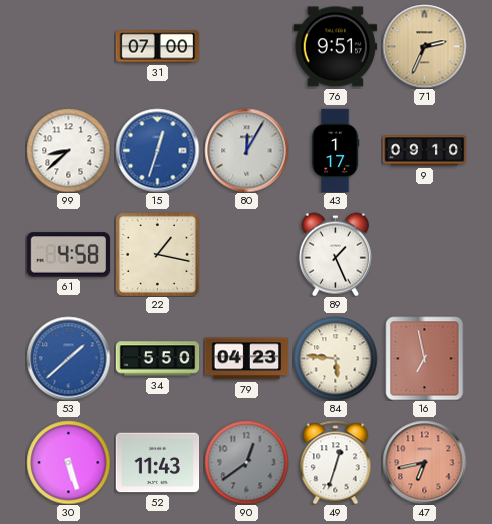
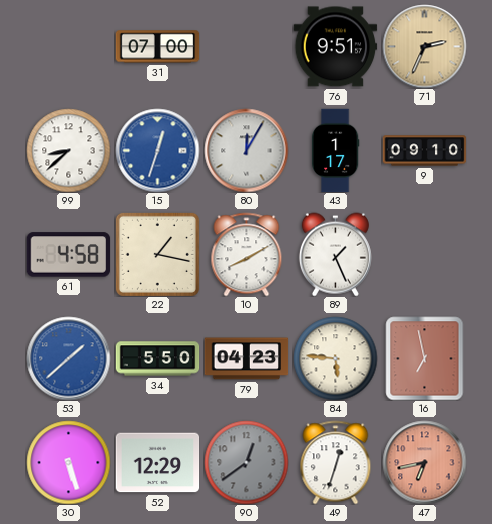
10: none -> 8:10
52: 11:43 -> 12:29
